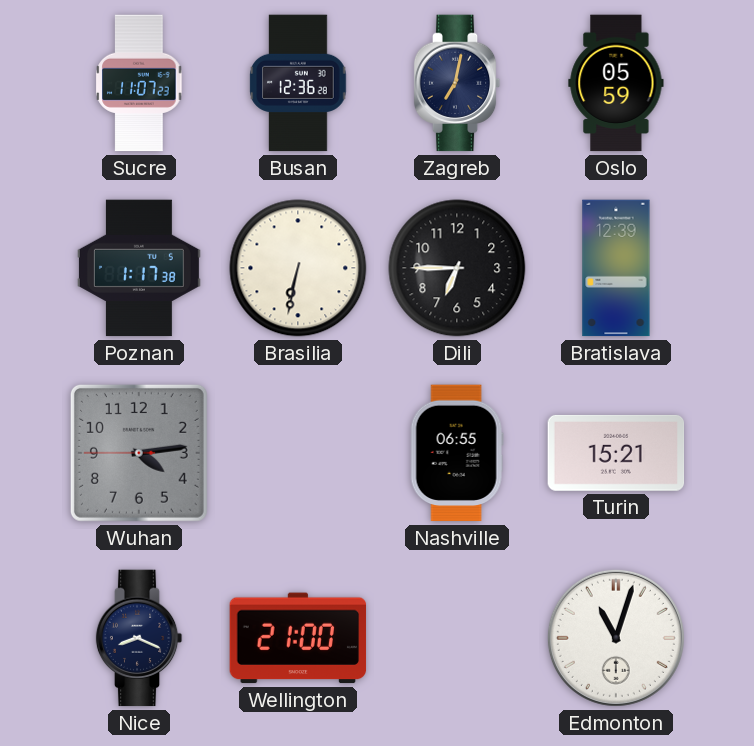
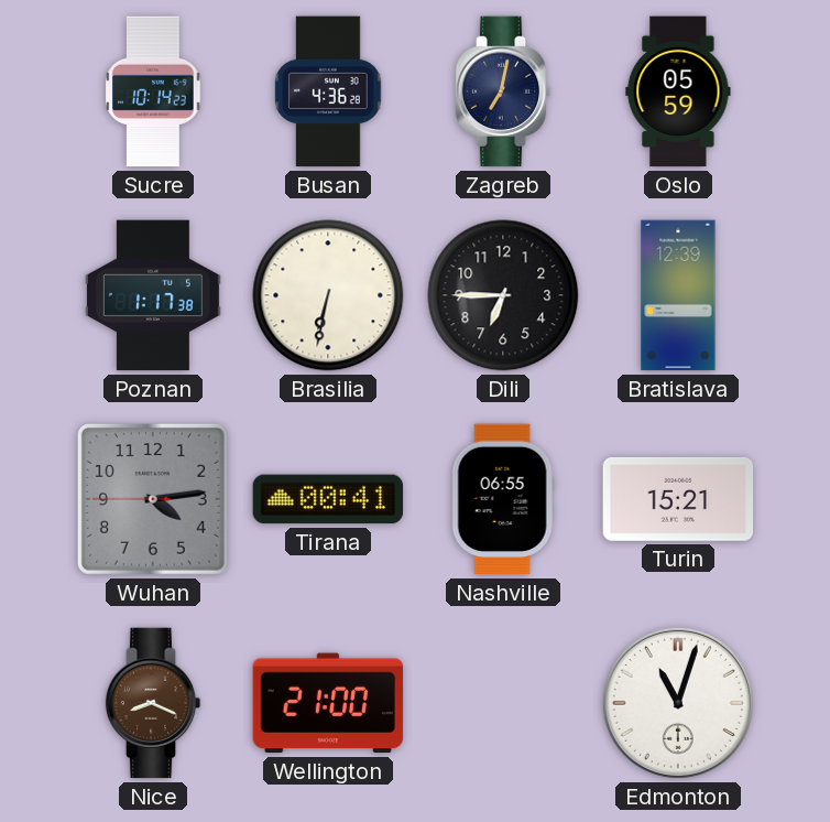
Sucre: 11:07 -> 10:14
Busan: 12:36 -> 4:36
Tirana: none -> 00:41
Nice dial: navy -> brown
